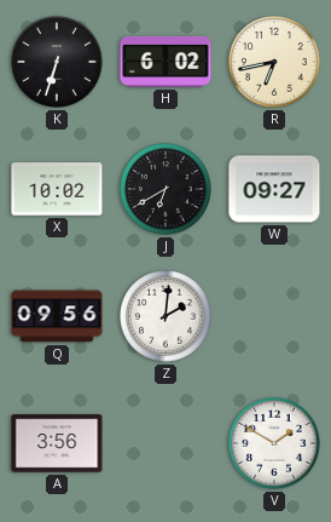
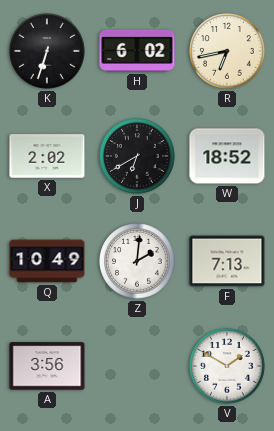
X: 10:02 -> 2:02
W: 09:27 -> 18:52
Q: 09:56 -> 10:49
F: none -> 7:13
